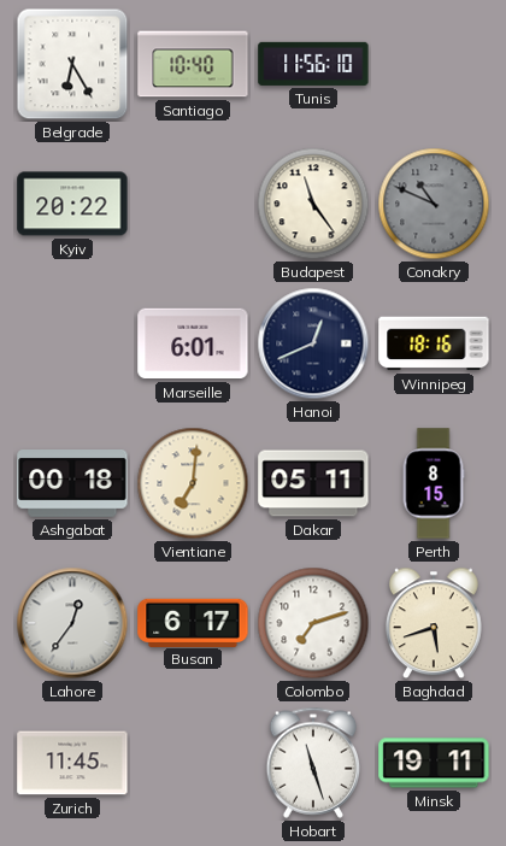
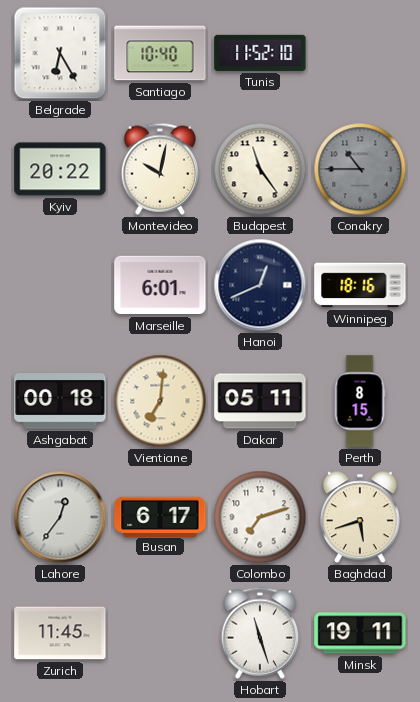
Tunis: 11:56 -> 11:52
Montevideo: none -> 10:02
Conakry: 10:49 -> 10:45
